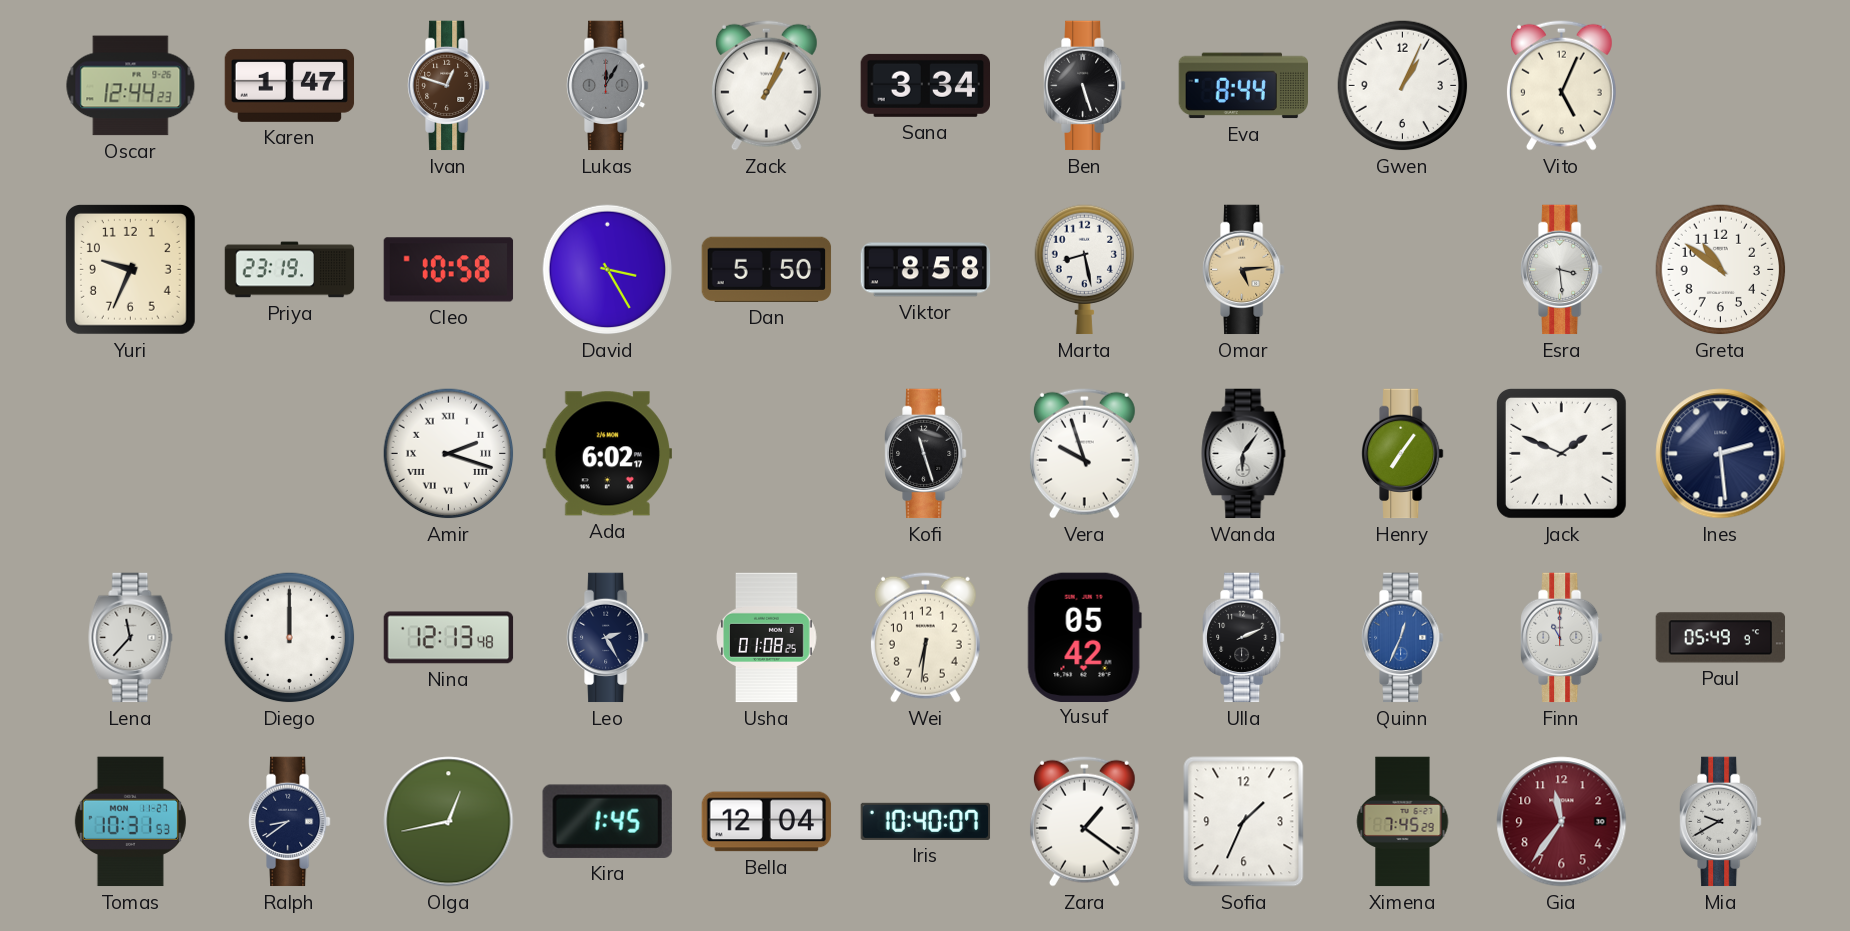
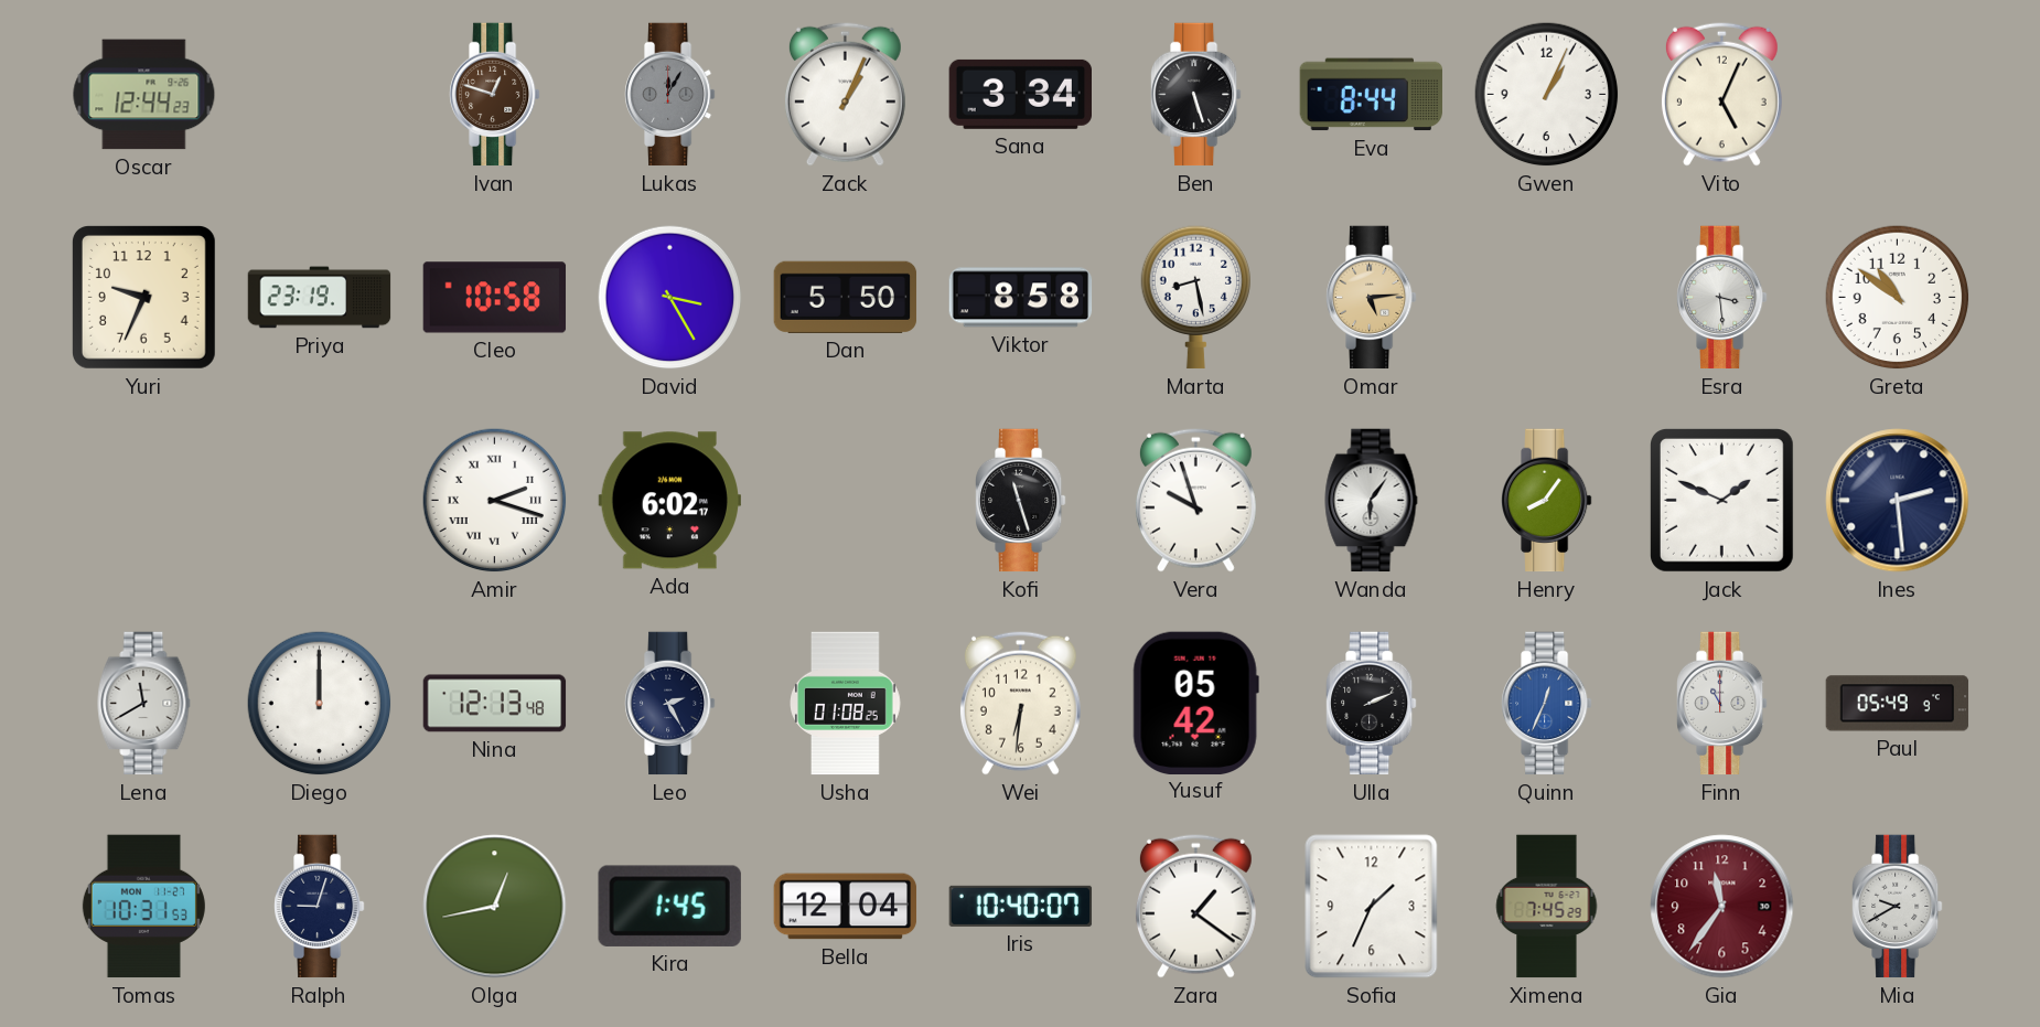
Karen: 1:47 -> none
Henry: 7:06 -> 8:06
Lena: 11:37 -> 11:40
Ralph: 8:39 -> 9:03
